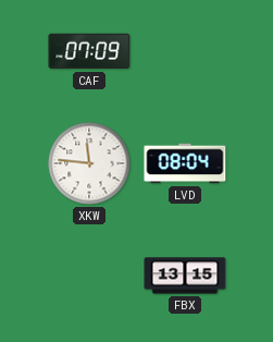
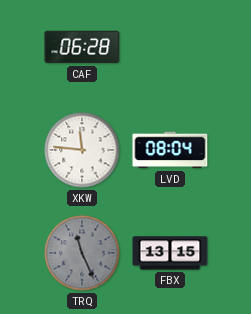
CAF: 07:09 -> 06:28
TRQ: none -> 11:26
